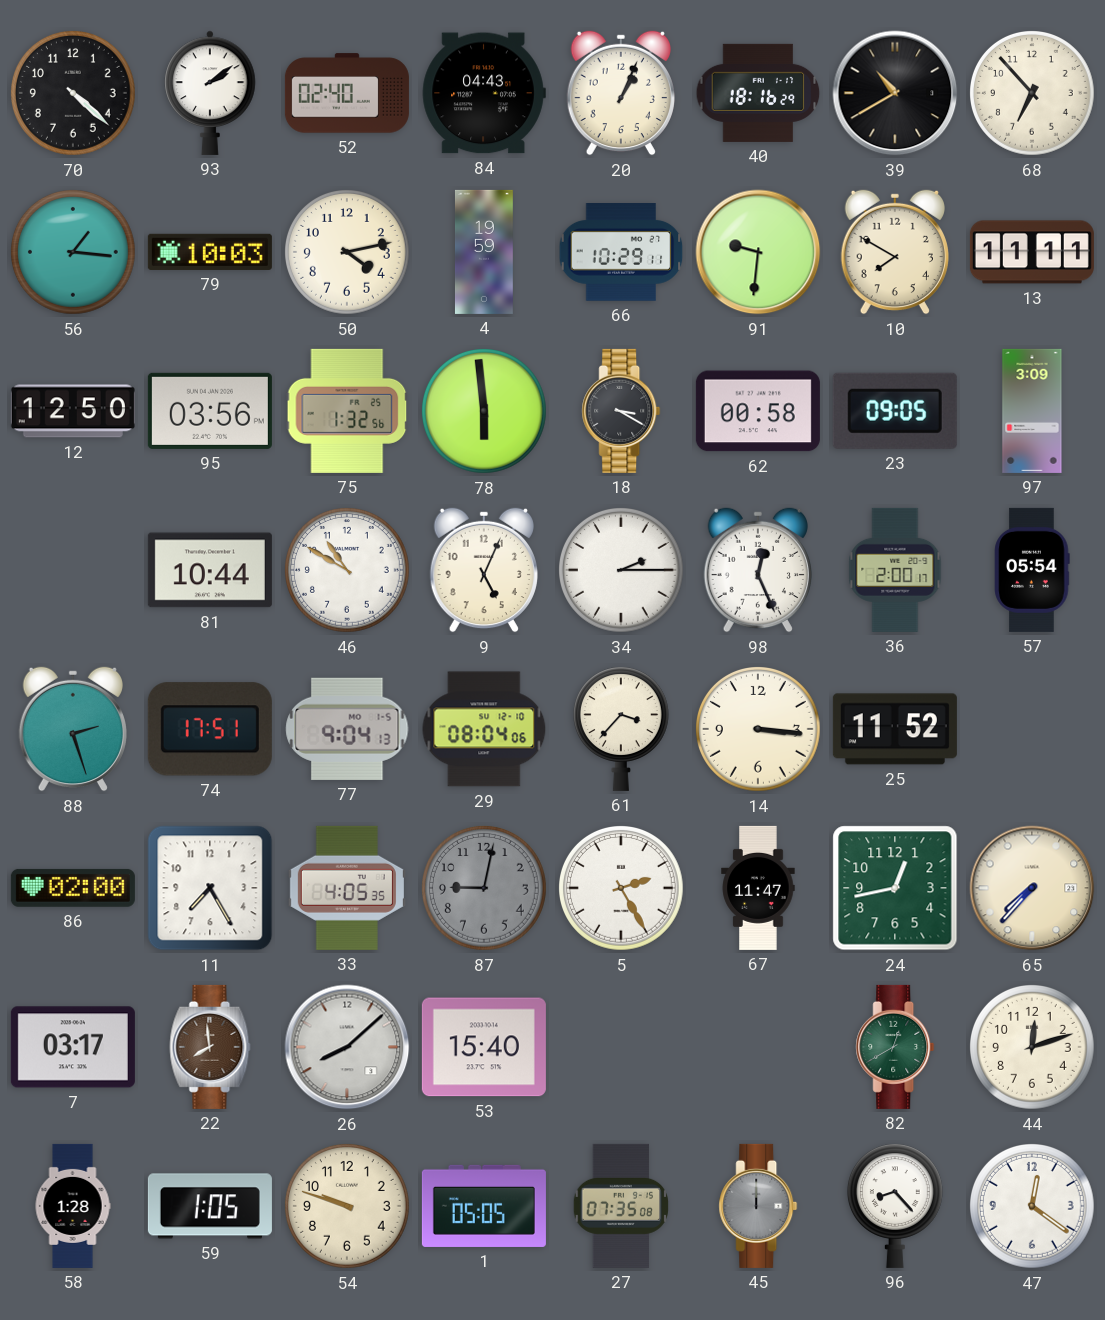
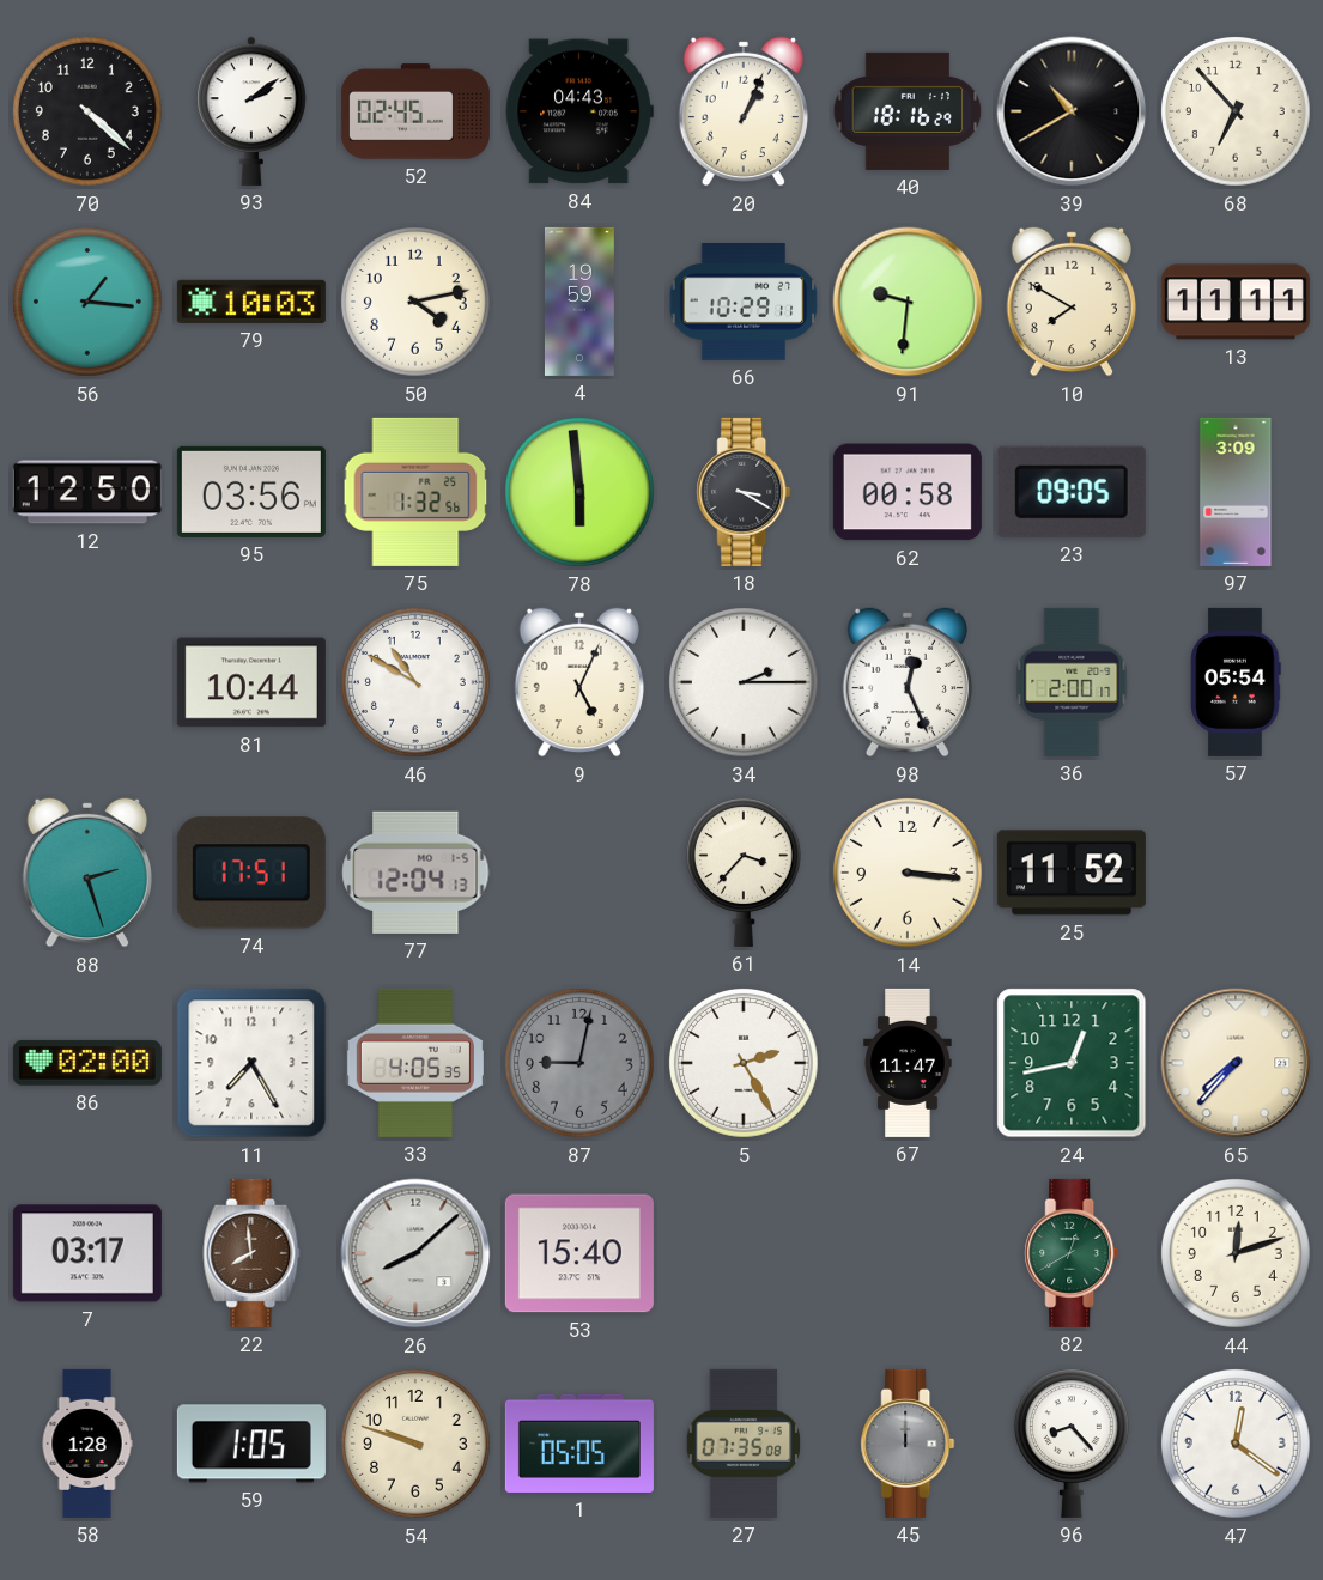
52: 02:40 -> 02:45
77: 9:04 -> 12:04
29: 08:04 -> none
